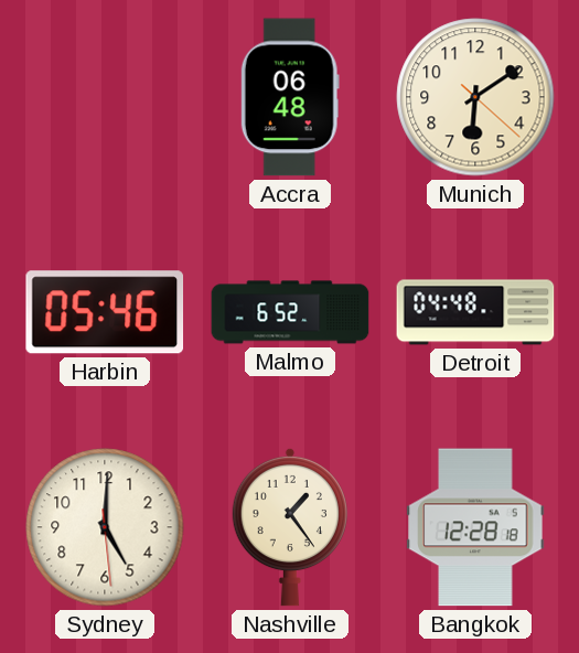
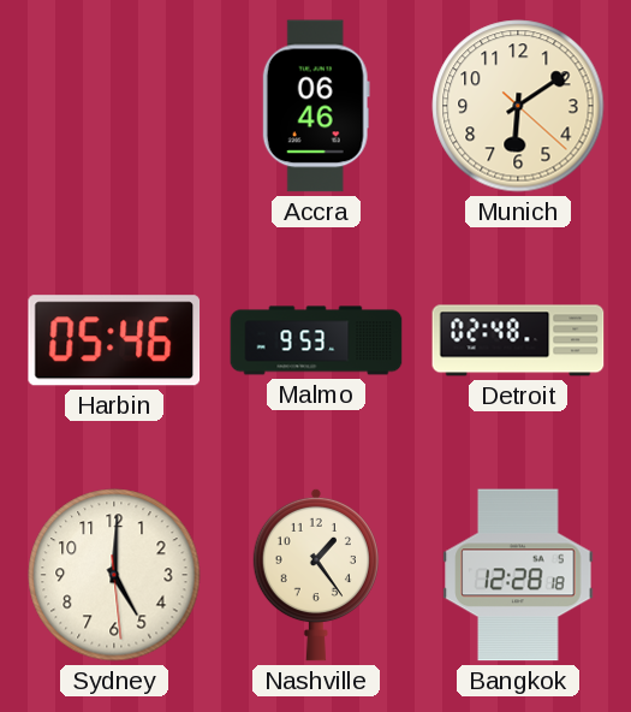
Accra: 06:48 -> 06:46
Malmo: 6:52 -> 9:53
Detroit: 04:48 -> 02:48
